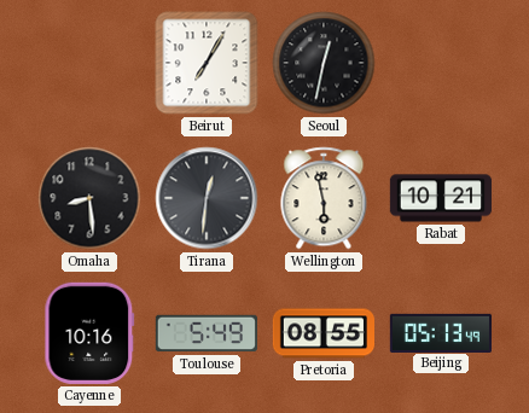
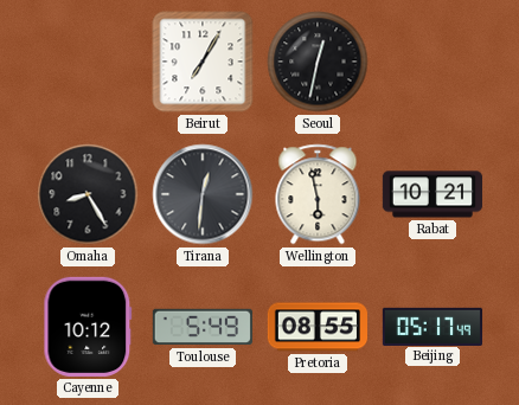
Omaha: 8:29 -> 8:25
Cayenne: 10:16 -> 10:12
Beijing: 05:13 -> 05:17
